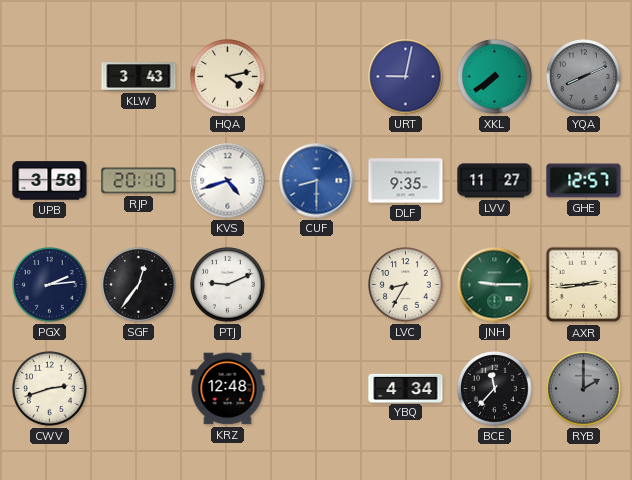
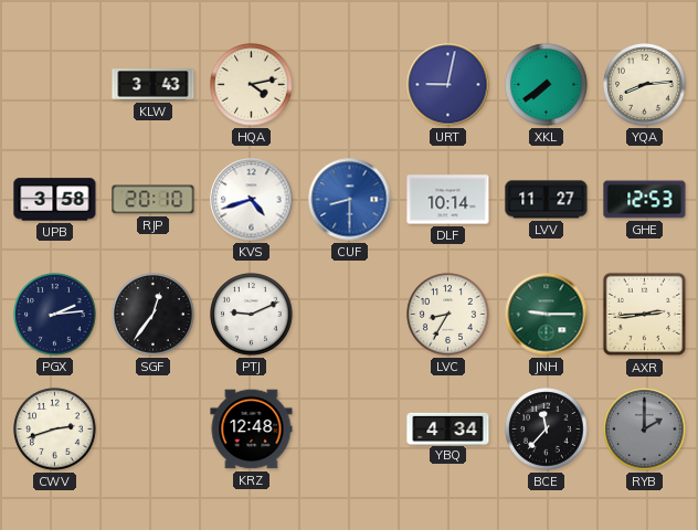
YQA: 8:11 -> 8:14
YQA dial: grey -> cream
DLF: 9:35 -> 10:14
GHE: 12:57 -> 12:53
